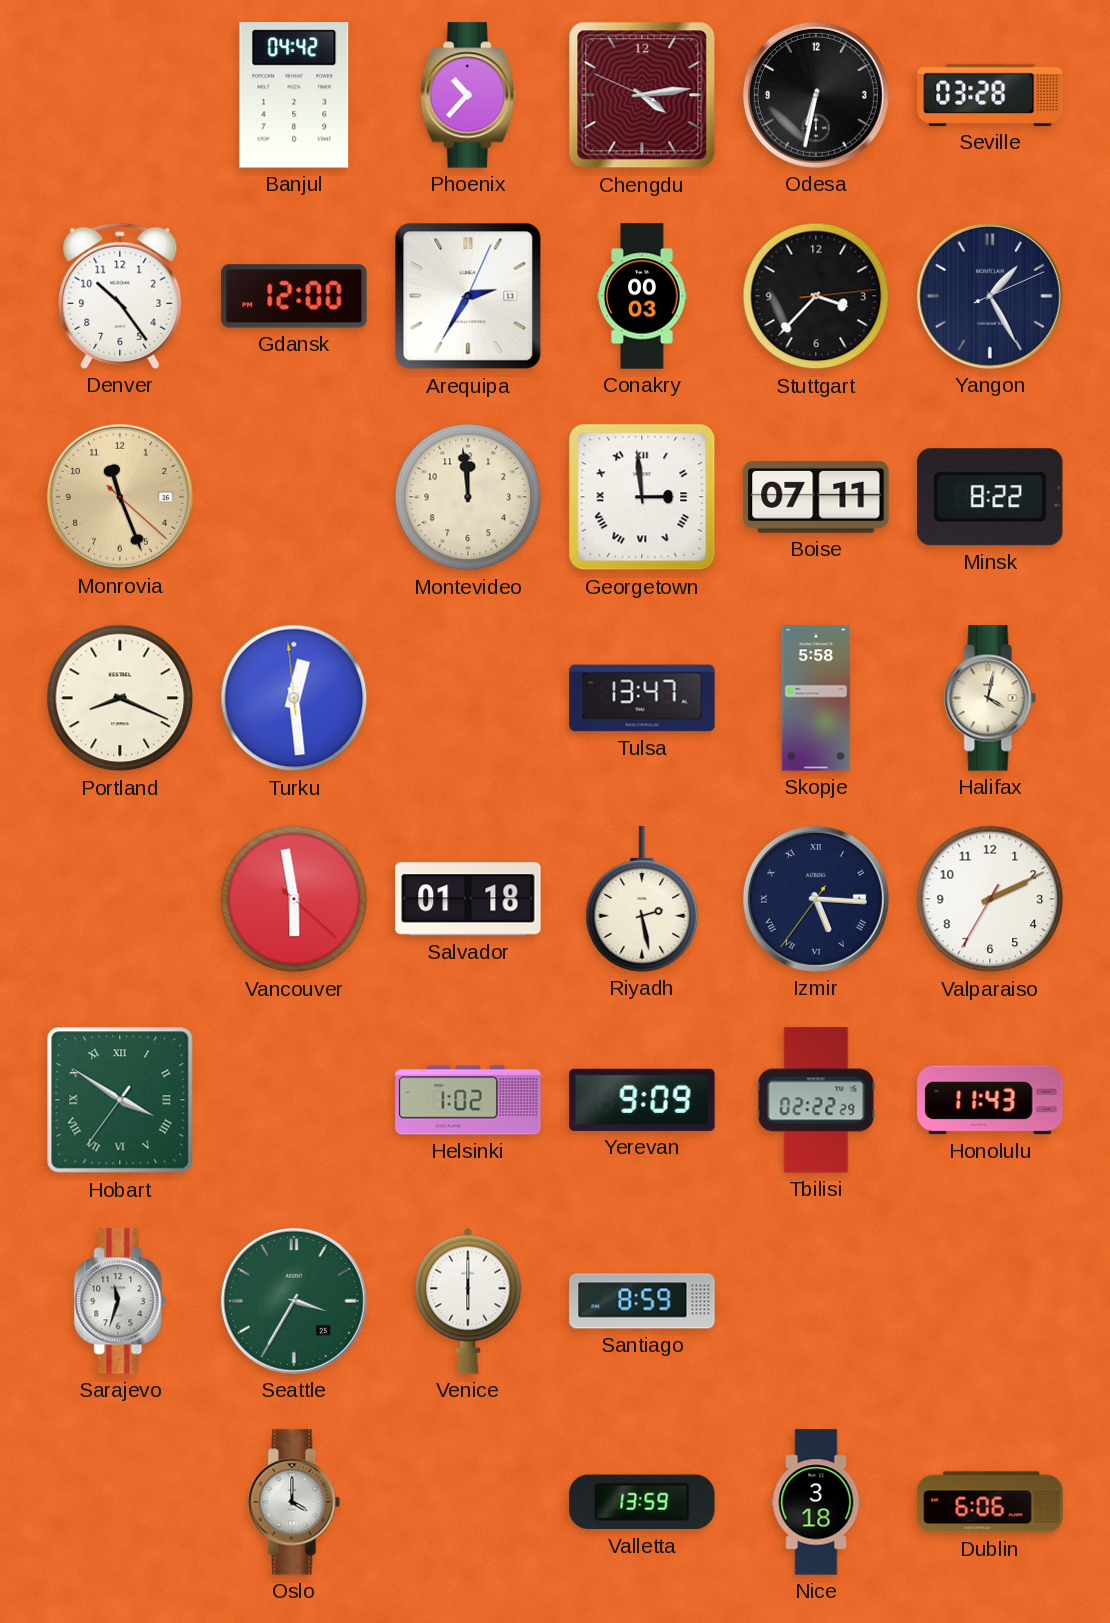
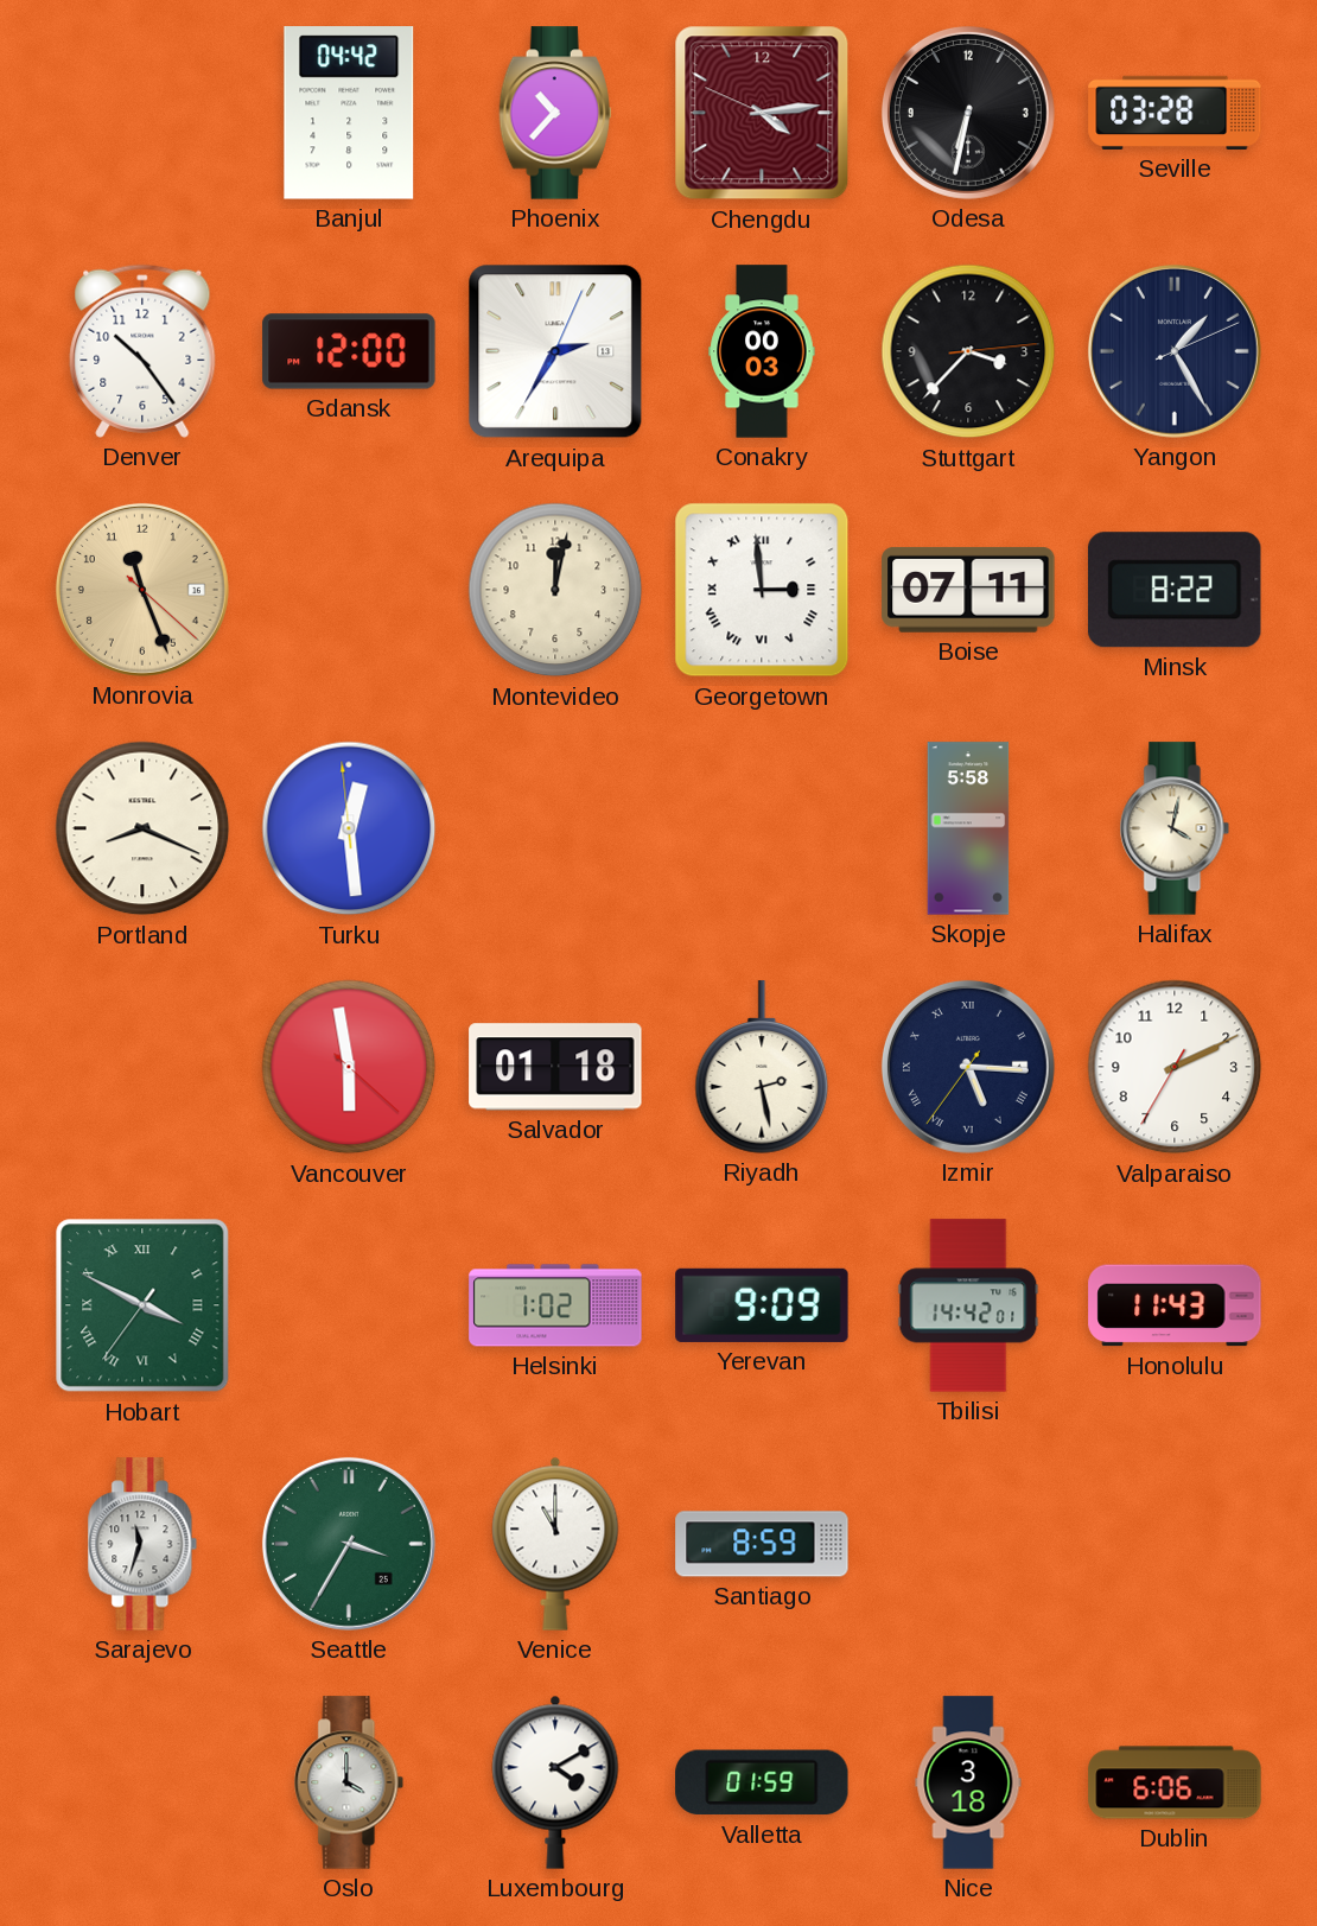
Montevideo: 11:59 -> 12:02
Tulsa: 13:47 -> none
Hobart: 3:50 -> 3:49
Tbilisi: 02:22 -> 14:42
Venice: 6:00 -> 11:00
Luxembourg: none -> 4:10
Valletta: 13:59 -> 01:59
